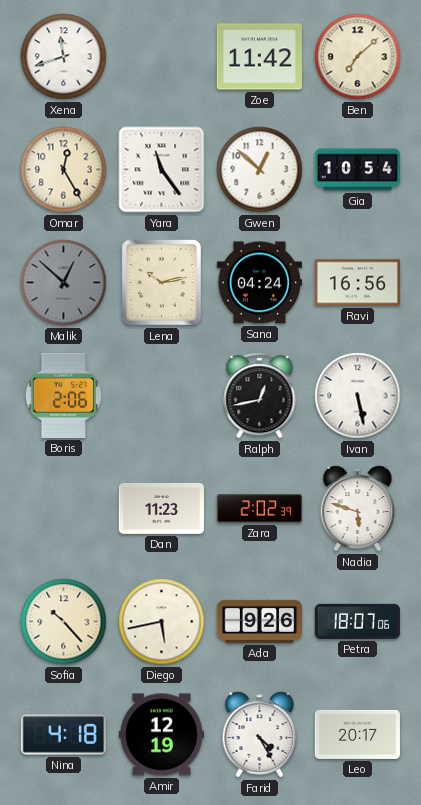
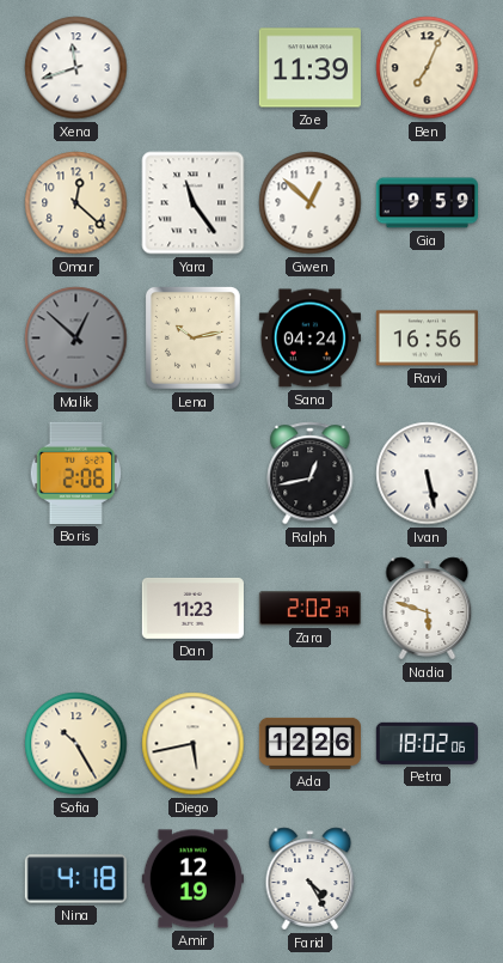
Zoe: 11:42 -> 11:39
Ben: 7:08 -> 7:04
Omar: 12:25 -> 12:22
Gia: 10:54 -> 9:59
Sofia: 10:23 -> 10:25
Ada: 9:26 -> 12:26
Petra: 18:07 -> 18:02
Leo: 20:17 -> none
